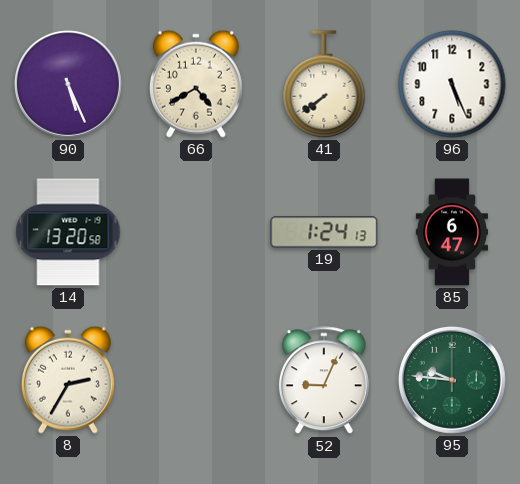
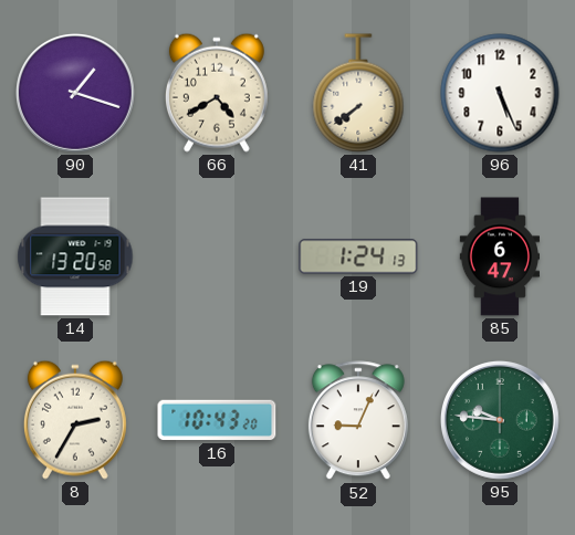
90: 5:26 -> 1:18
16: none -> 10:43
